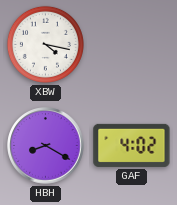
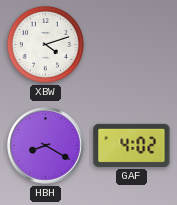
XBW: 4:17 -> 4:12
